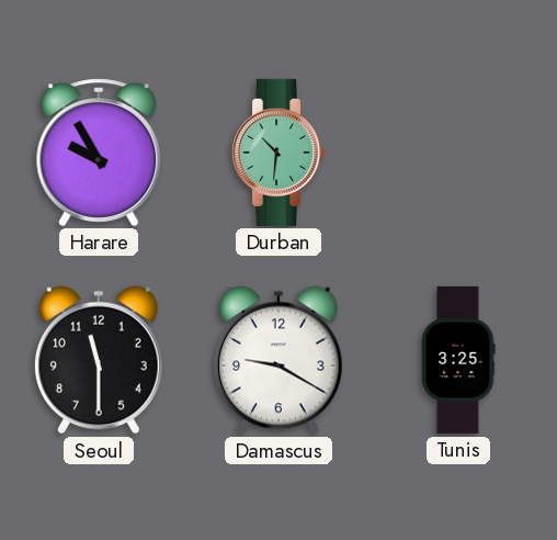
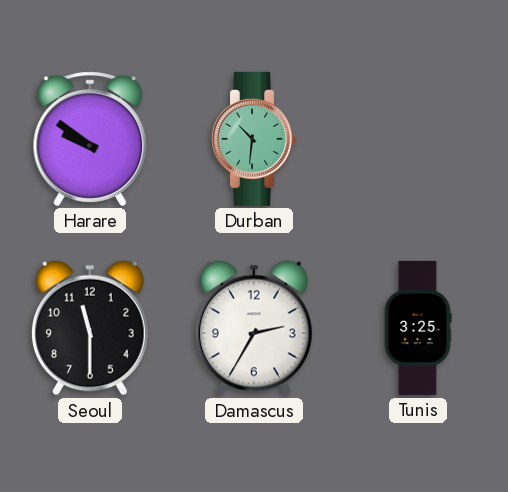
Harare: 9:55 -> 9:51
Damascus: 9:20 -> 2:35
